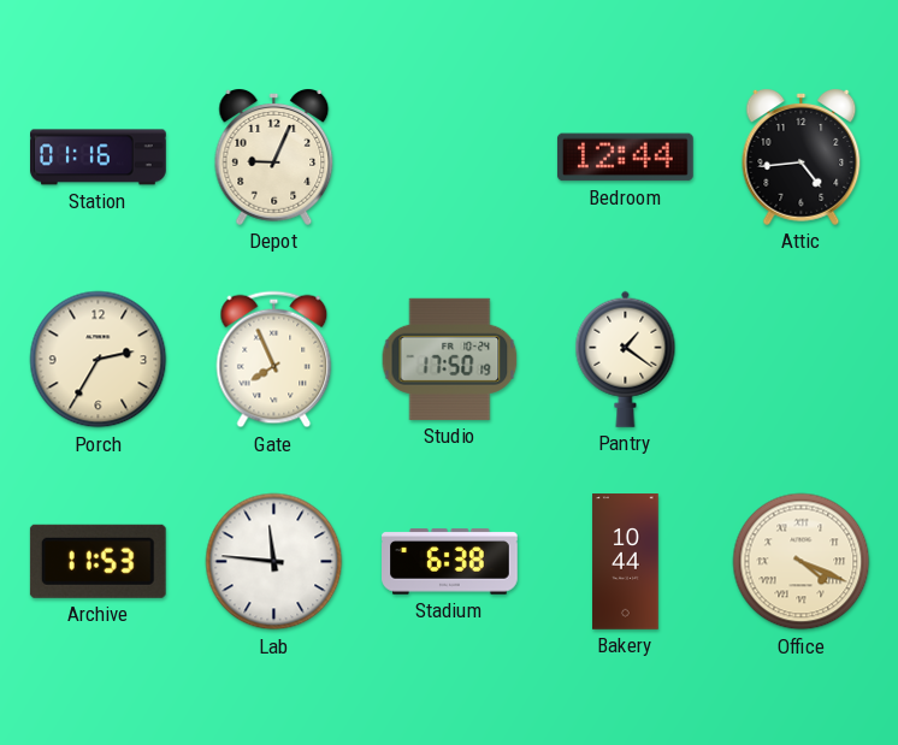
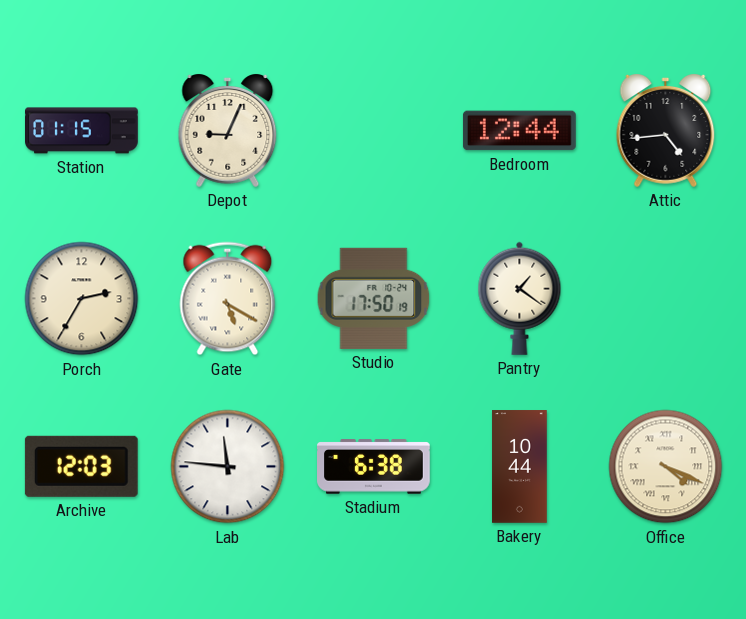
Station: 01:16 -> 01:15
Gate: 7:56 -> 5:20
Archive: 11:53 -> 12:03
